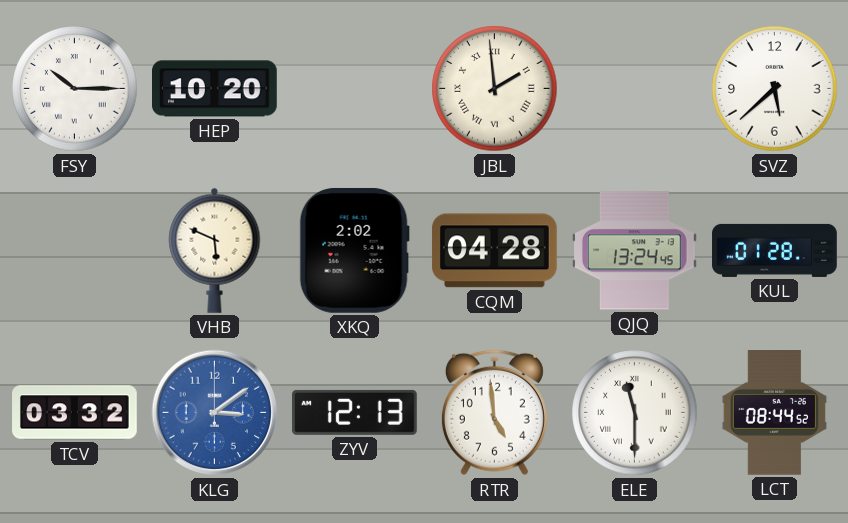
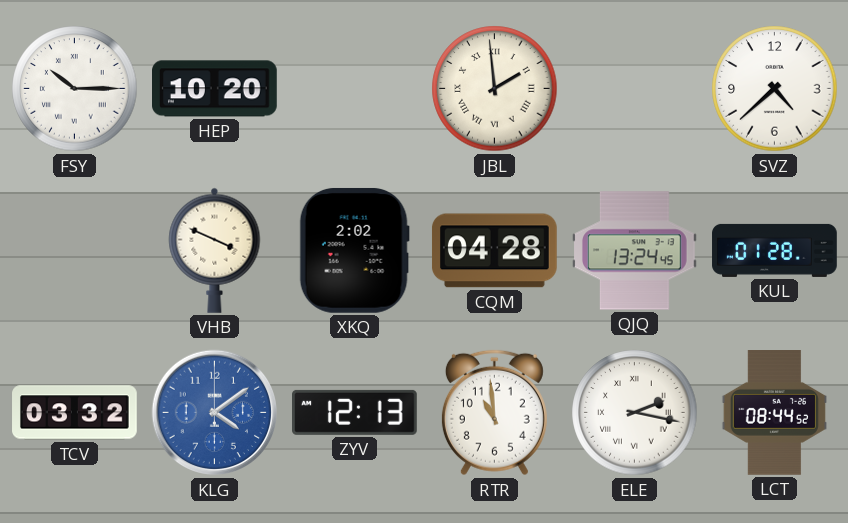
SVZ: 5:38 -> 4:38
VHB: 5:49 -> 3:49
KLG: 3:09 -> 4:09
RTR: 4:59 -> 10:59
ELE: 11:30 -> 2:17
